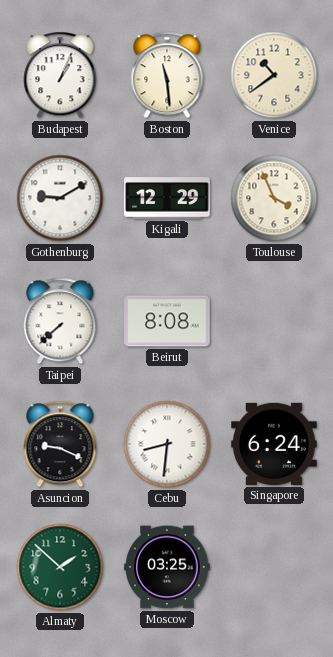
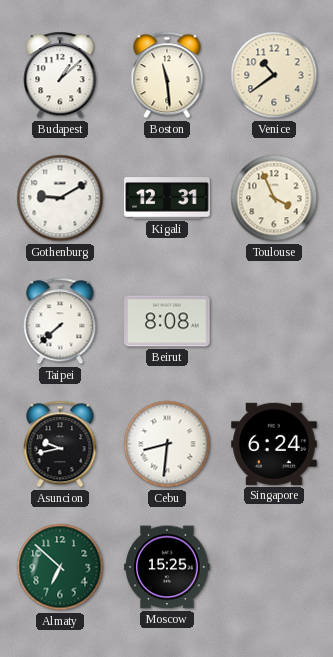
Budapest: 1:04 -> 1:08
Kigali: 12:29 -> 12:31
Asuncion: 9:19 -> 9:43
Almaty: 1:52 -> 6:52
Moscow: 03:25 -> 15:25
